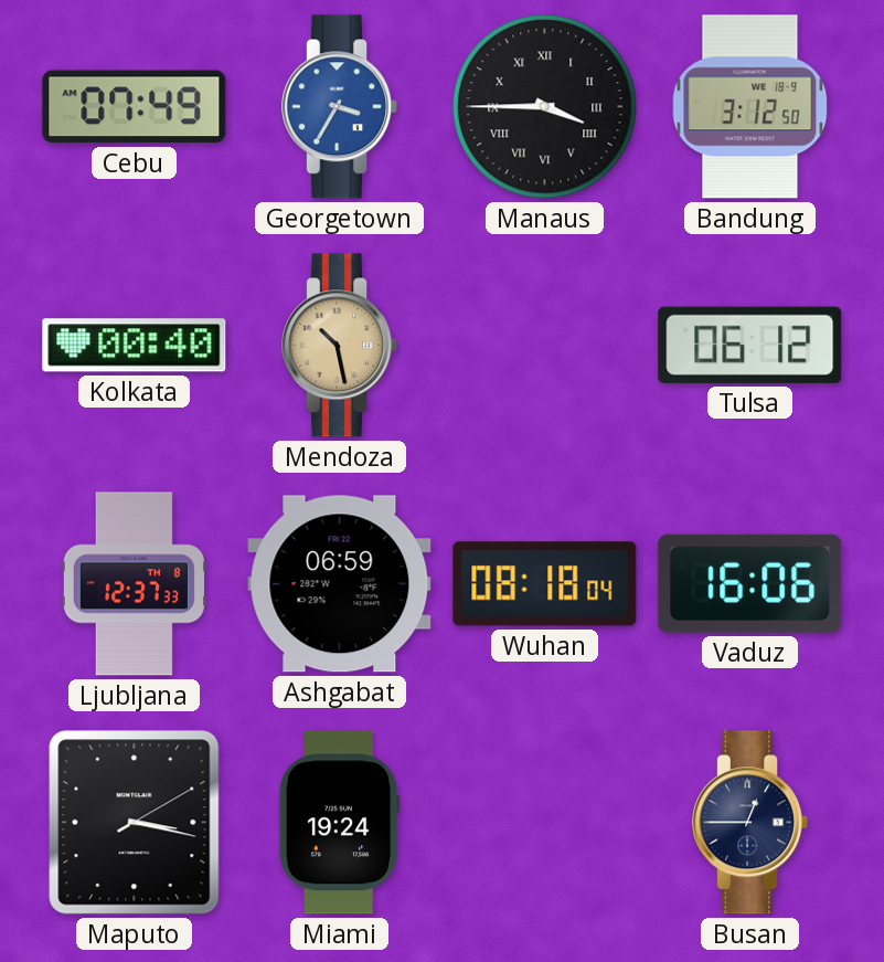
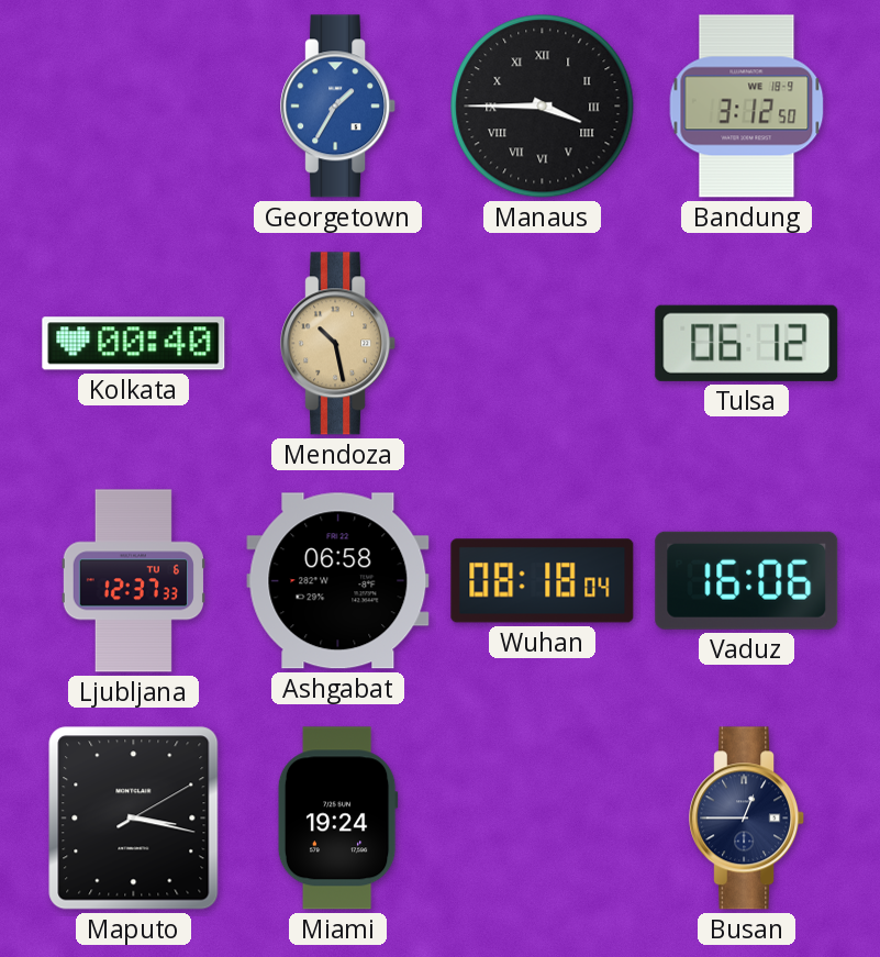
Cebu: 07:49 -> none
Georgetown: 3:35 -> 1:35
Ljubljana date: TH 8 -> TU 6
Ashgabat: 06:59 -> 06:58
